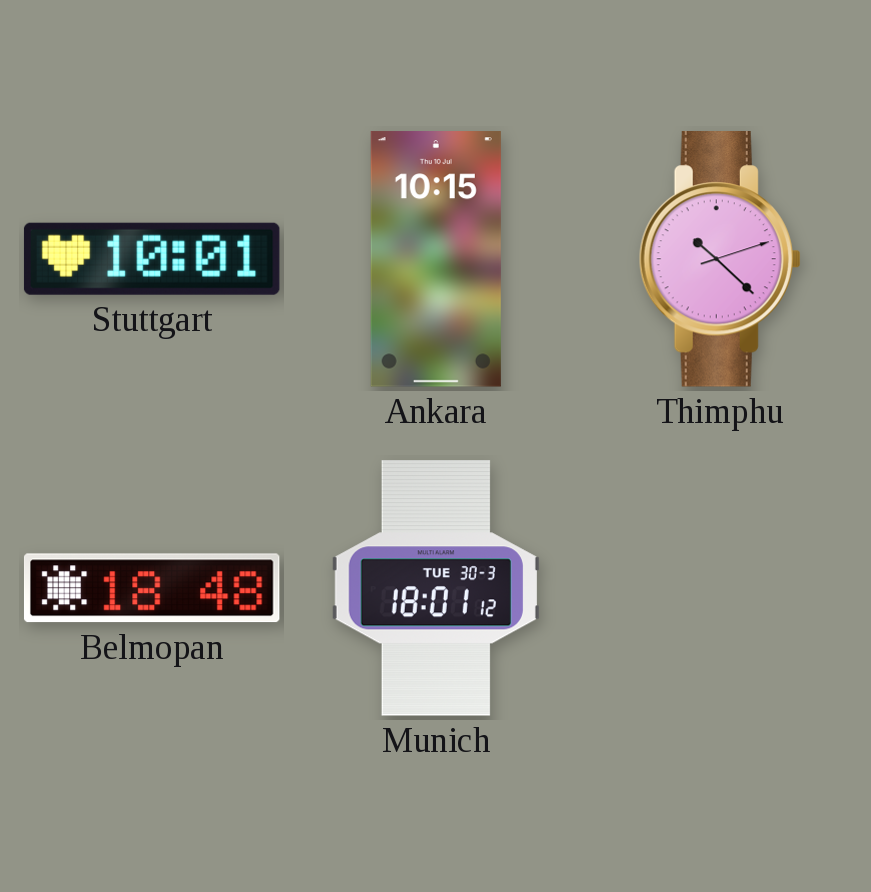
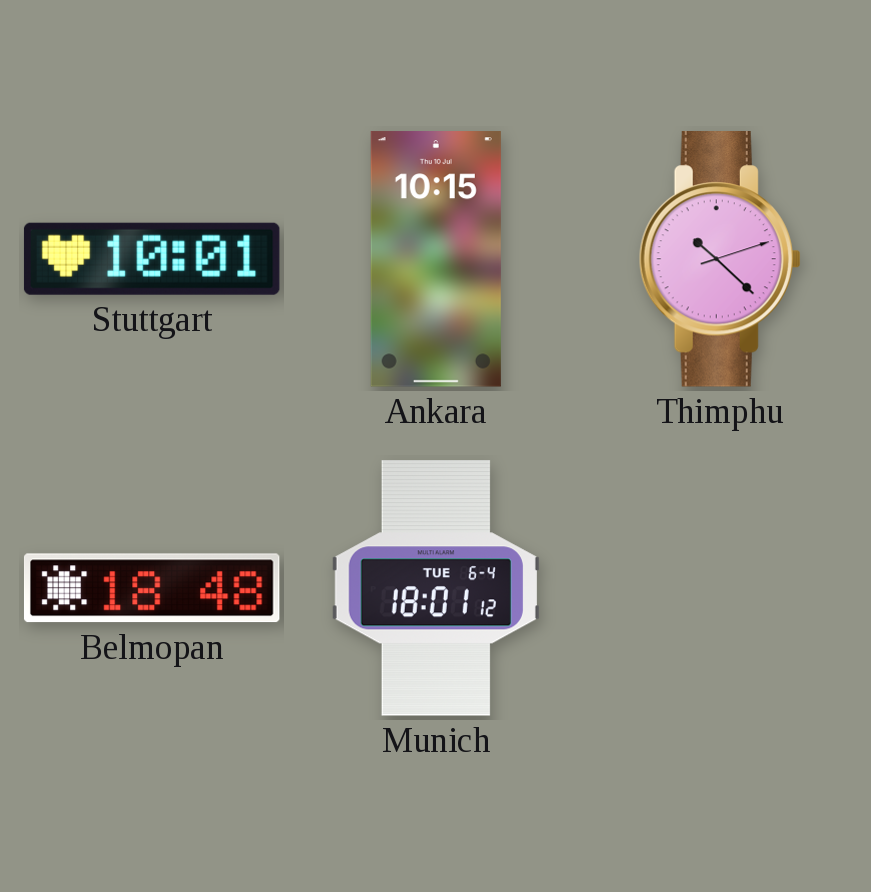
Munich date: TUE 30-3 -> TUE 6-4
